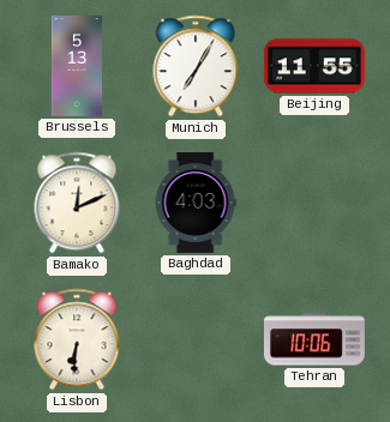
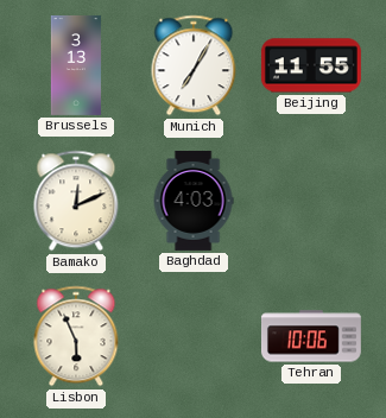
Brussels: 5:13 -> 3:13
Lisbon: 6:31 -> 5:56
